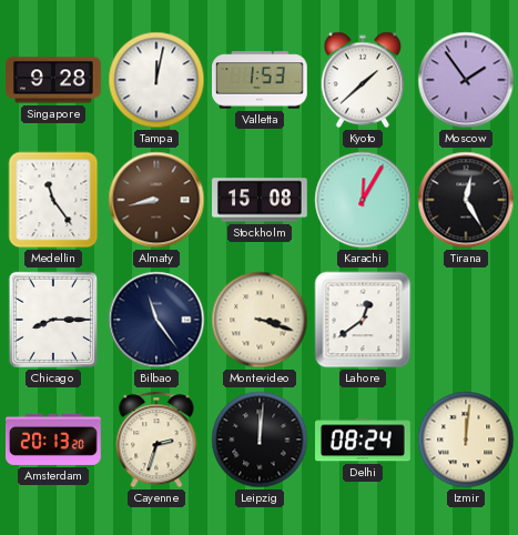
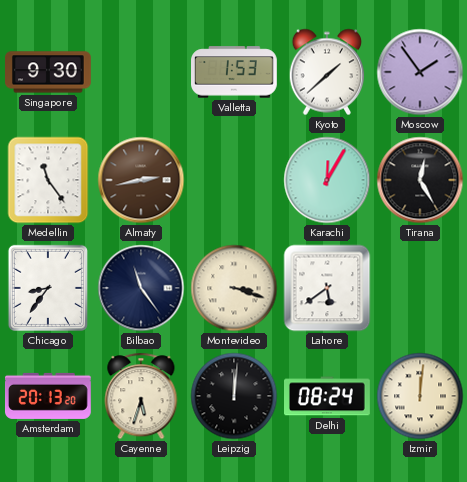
Singapore: 9:28 -> 9:30
Tampa: 12:02 -> none
Almaty: 8:43 -> 2:43
Stockholm: 15:08 -> none
Chicago: 8:15 -> 8:36
Lahore: 12:39 -> 5:39
Cayenne: 2:33 -> 5:33
